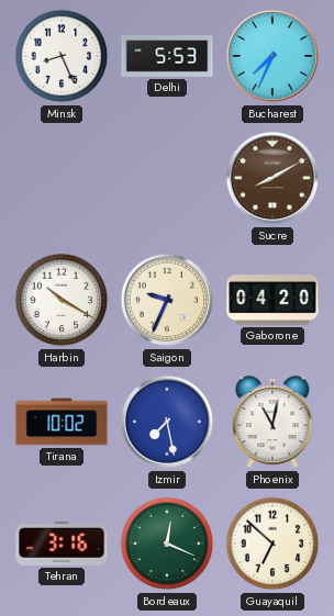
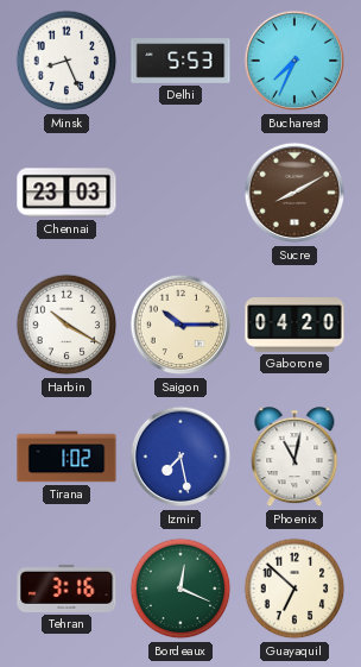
Chennai: none -> 23:03
Saigon: 9:34 -> 10:15
Tirana: 10:02 -> 1:02
